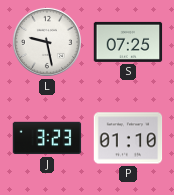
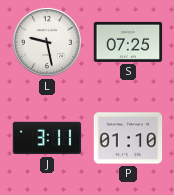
J: 3:23 -> 3:11
